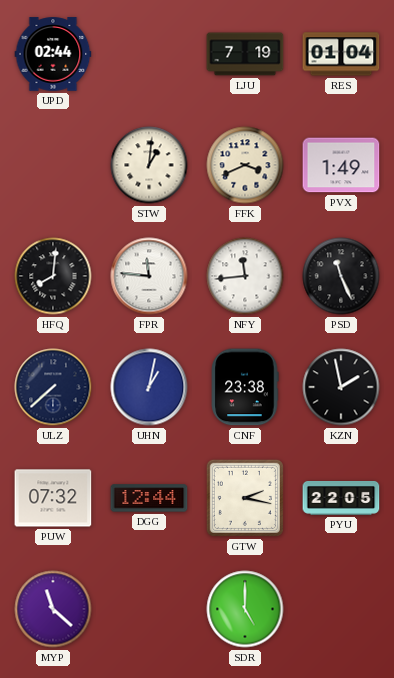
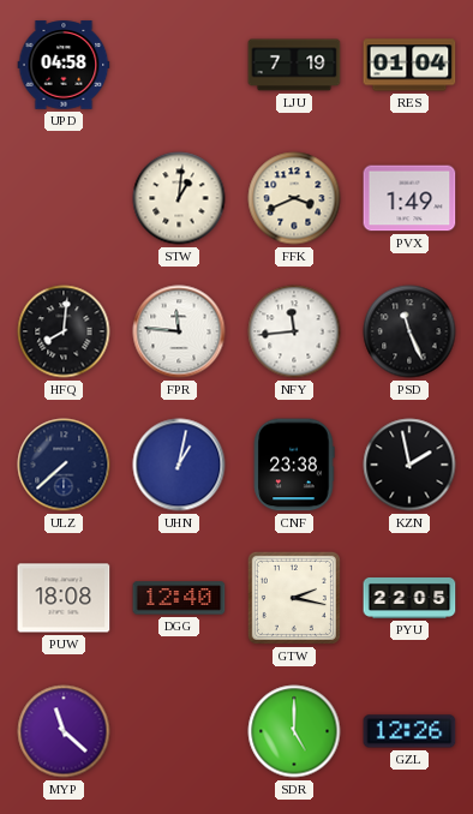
UPD: 02:44 -> 04:58
PUW: 07:32 -> 18:08
DGG: 12:44 -> 12:40
GZL: none -> 12:26
